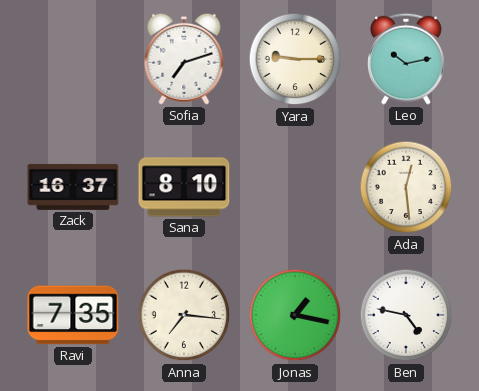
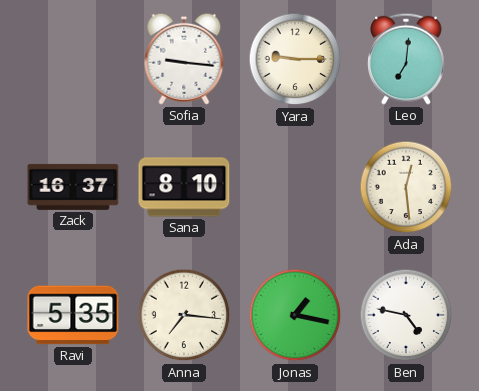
Sofia: 7:12 -> 9:16
Leo: 10:13 -> 7:01
Ravi: 7:35 -> 5:35
